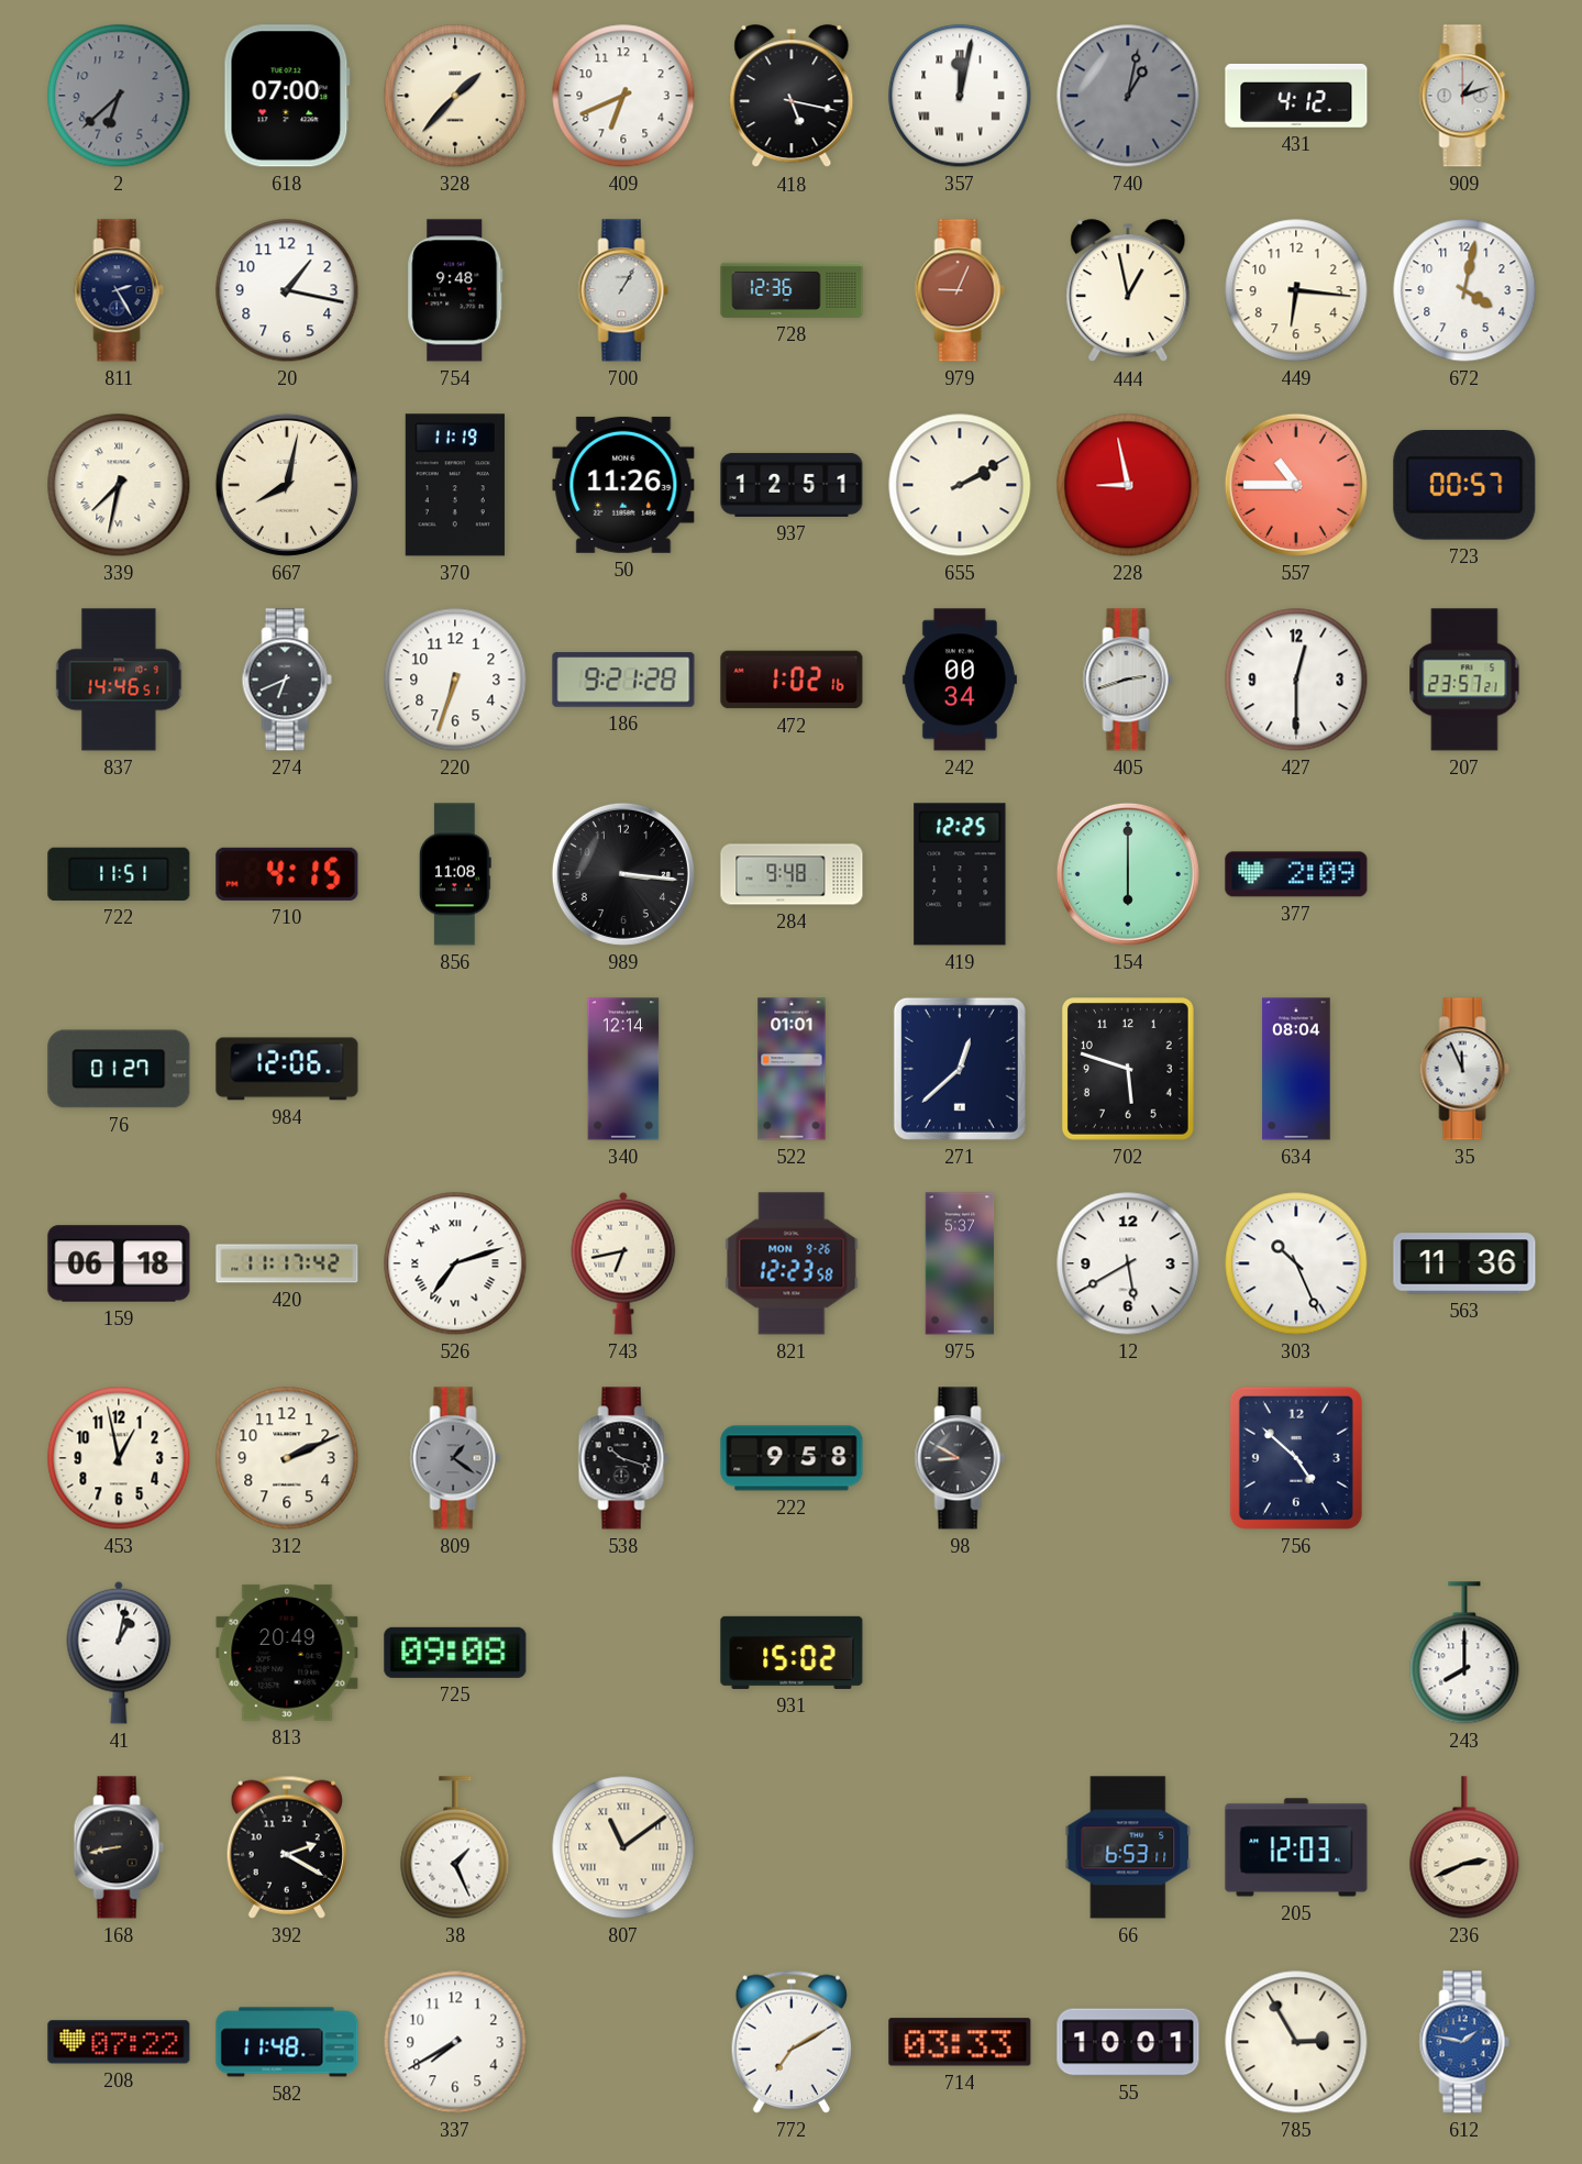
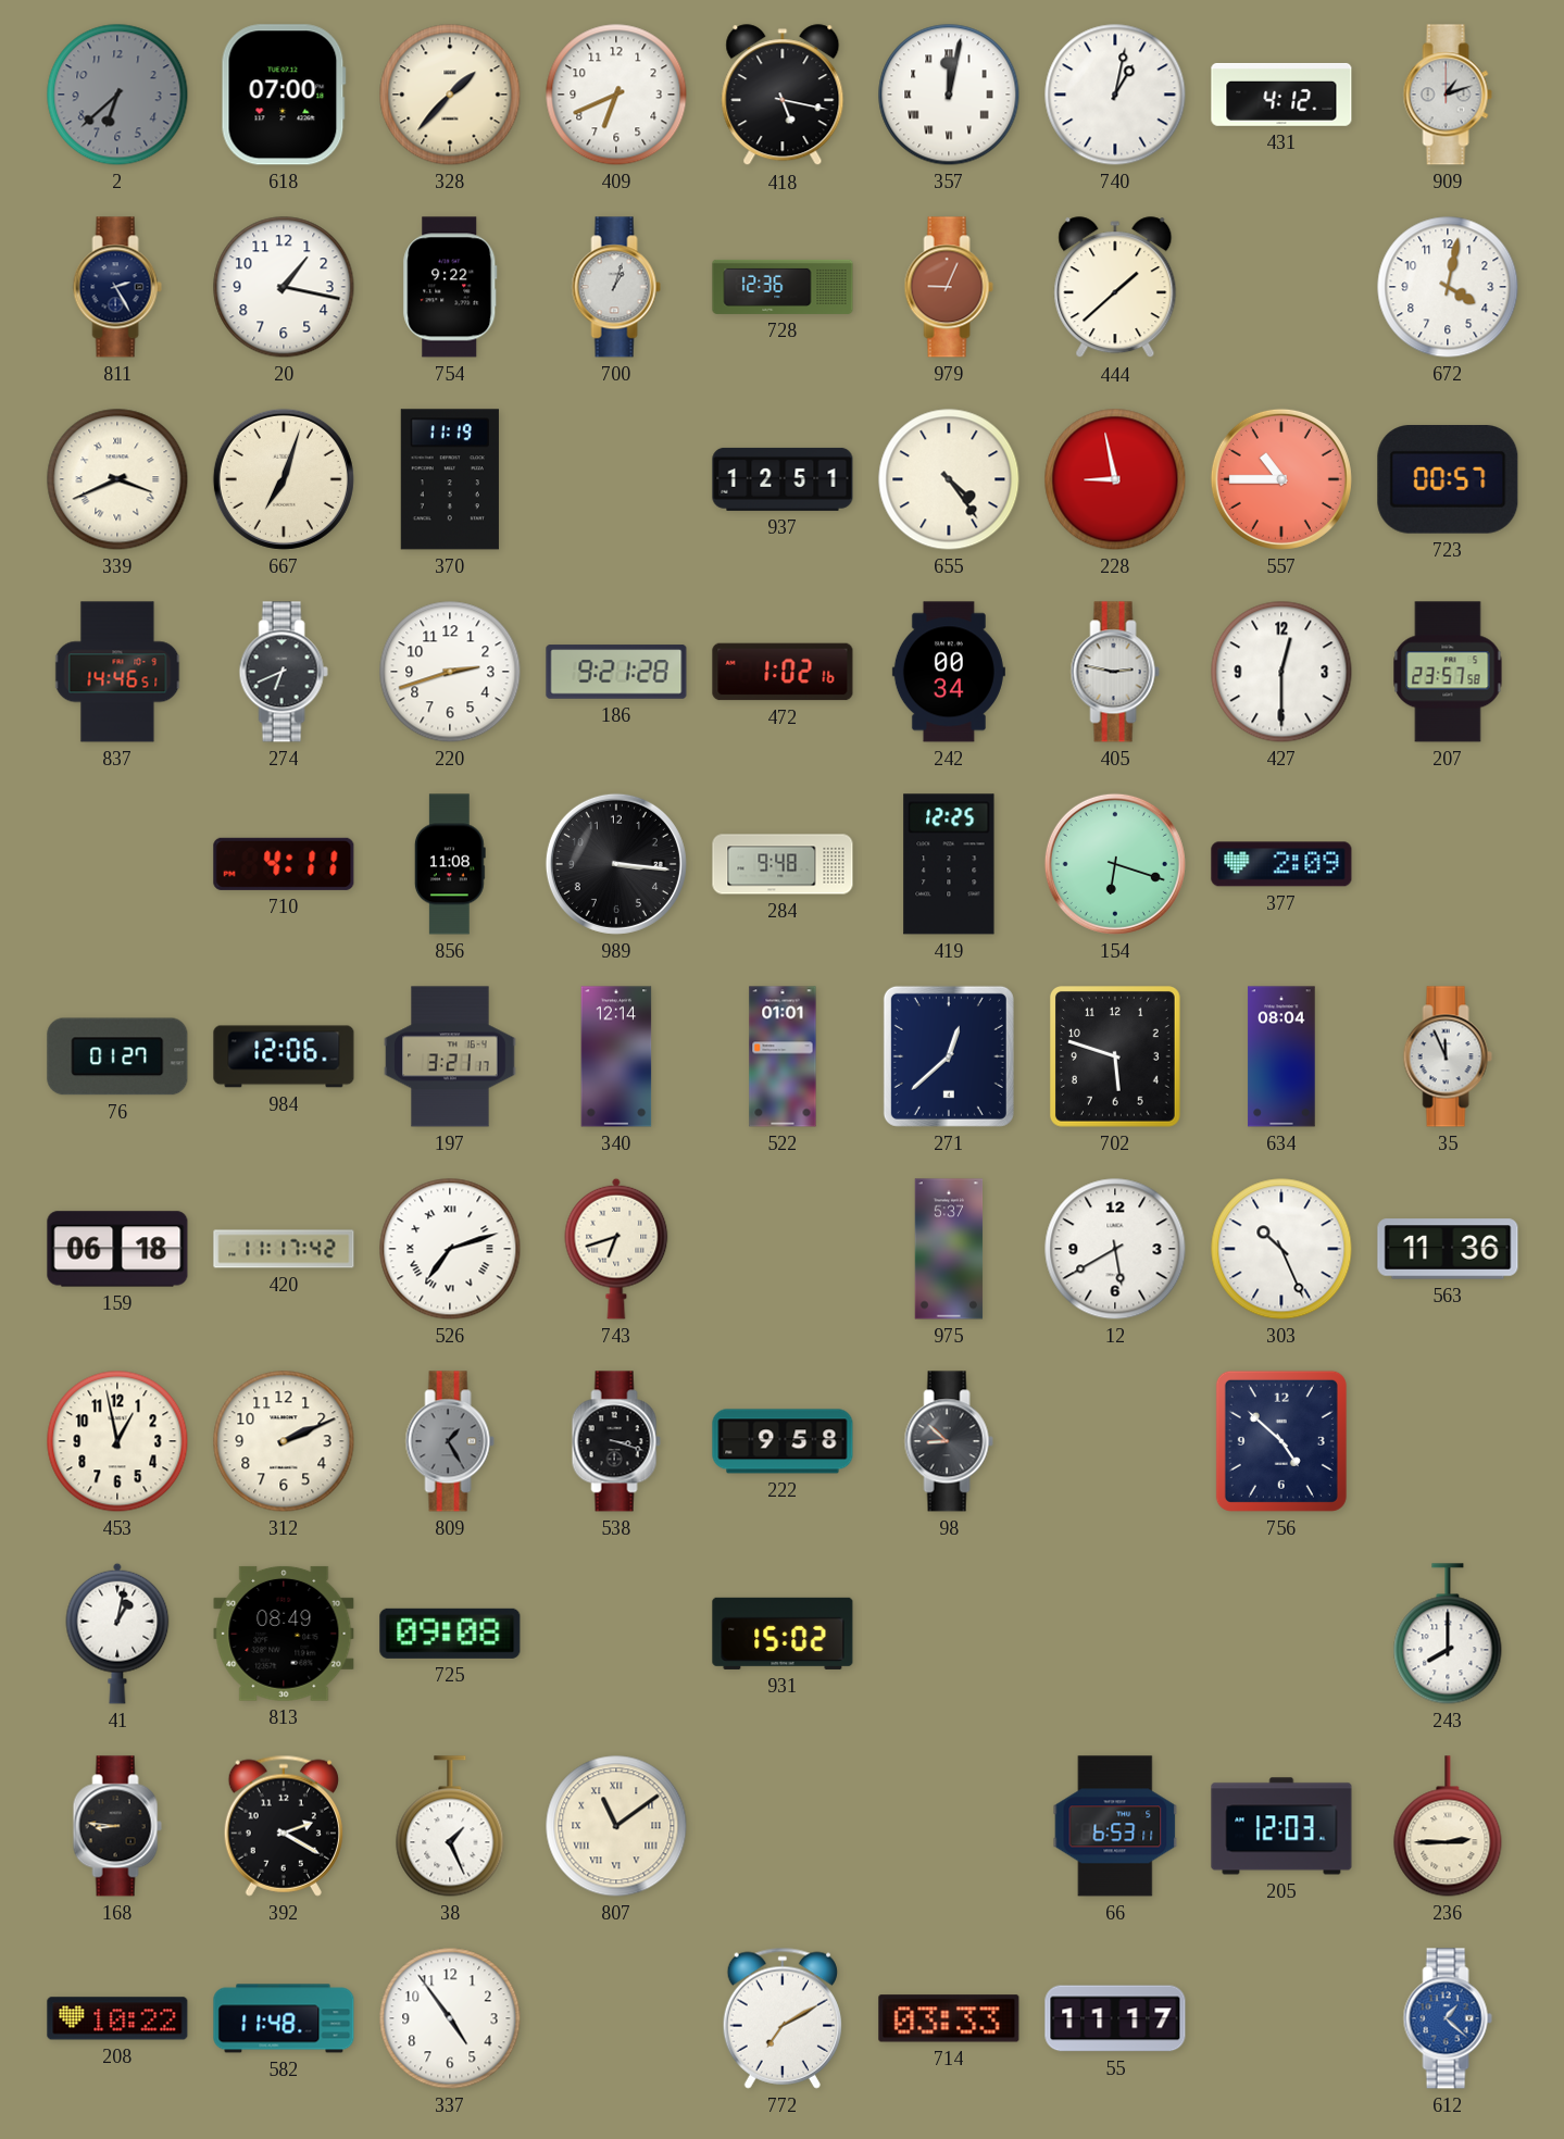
740 dial: grey -> white
754: 9:48 -> 9:22
700: 1:05 -> 1:03
444: 12:58 -> 1:38
449: 6:16 -> none
339: 7:32 -> 3:41
667: 8:02 -> 7:03
50: 11:26 -> none
655: 2:10 -> 4:24
220: 6:33 -> 2:42
405: 2:42 -> 2:47
207: 23:57:21 -> 23:57:58
722: 11:51 -> none
710: 4:15 -> 4:11
154: 6:00 -> 6:18
197: none -> 3:21
743: 6:43 -> 6:42
821: 12:23 -> none
809: 1:21 -> 1:25
538: 10:18 -> 3:18
98: 8:50 -> 8:52
813: 20:49 -> 08:49
168: 8:43 -> 8:46
236: 2:41 -> 2:45
208: 07:22 -> 10:22
337: 7:40 -> 4:54
55: 10:01 -> 11:17
785: 2:55 -> none
612: 1:47 -> 1:22
